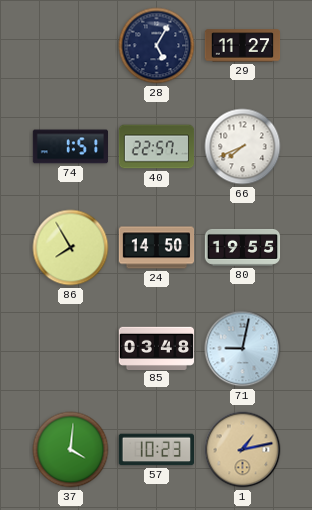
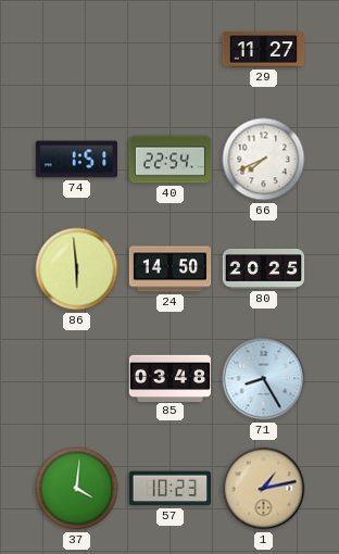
28: 5:05 -> none
40: 22:57 -> 22:54
86: 7:55 -> 5:59
80: 19:55 -> 20:25
71: 9:02 -> 8:25
